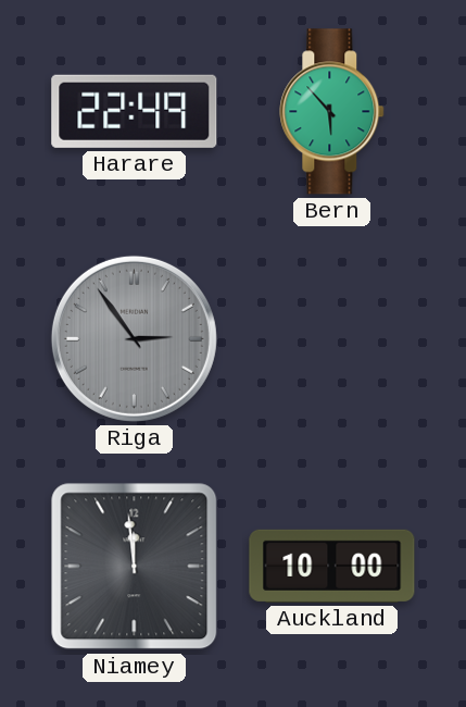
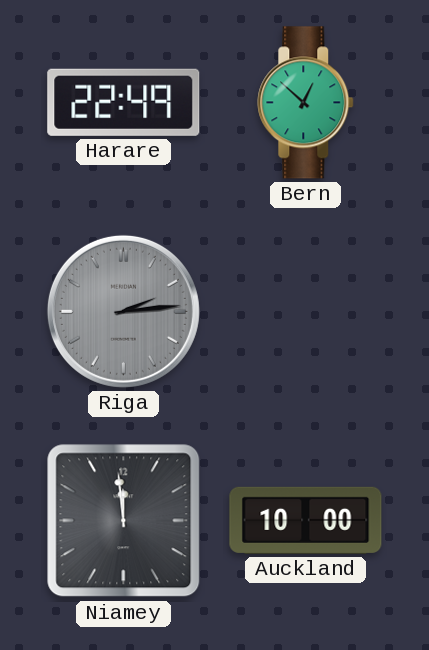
Bern: 5:53 -> 12:52
Riga: 2:54 -> 2:14
